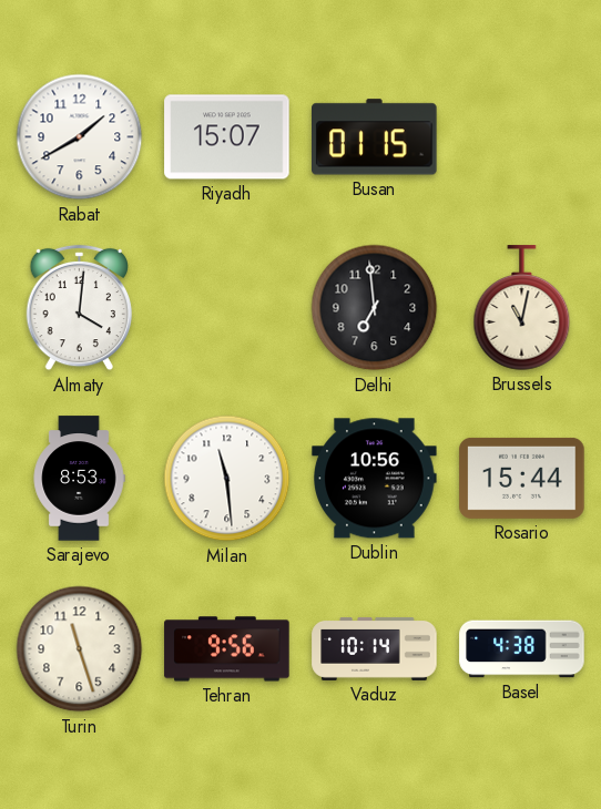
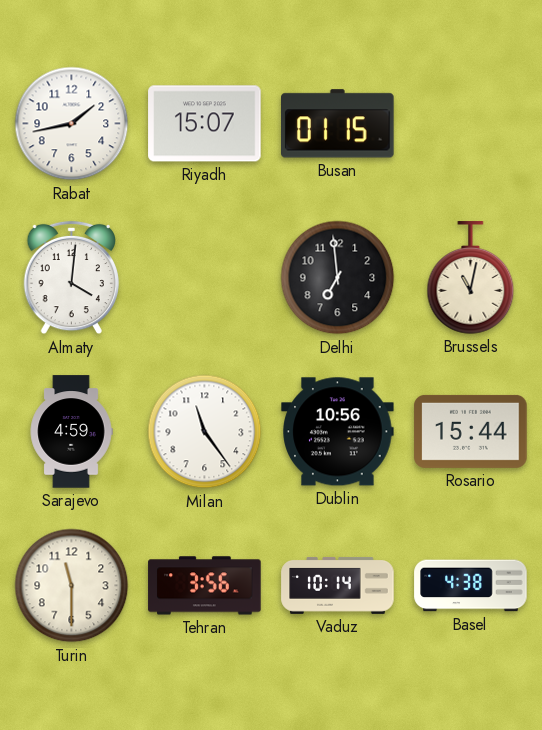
Rabat: 1:40 -> 1:43
Sarajevo: 8:53 -> 4:59
Milan: 11:29 -> 11:24
Turin: 11:27 -> 11:30
Tehran: 9:56 -> 3:56
